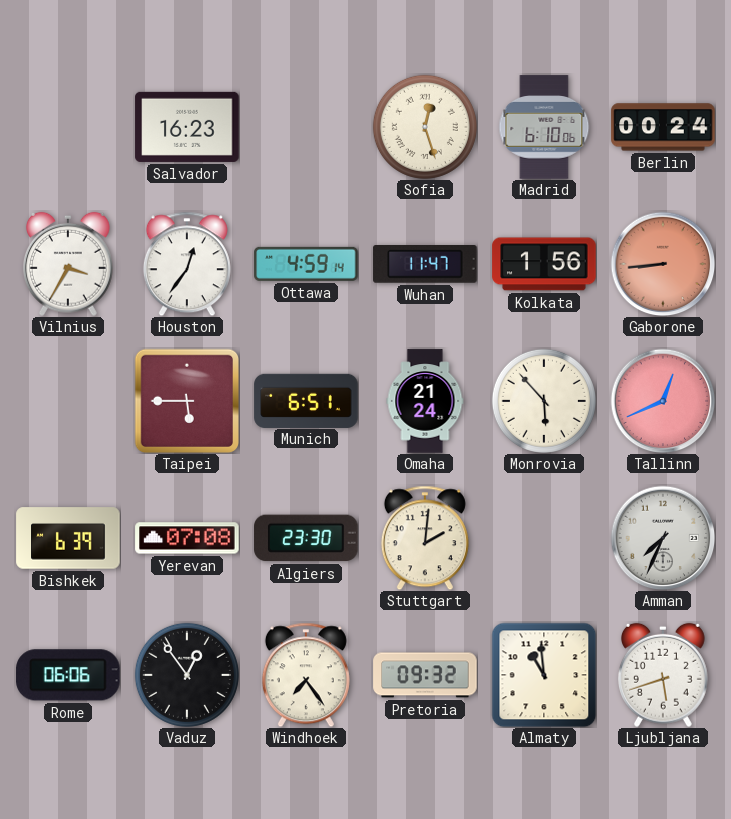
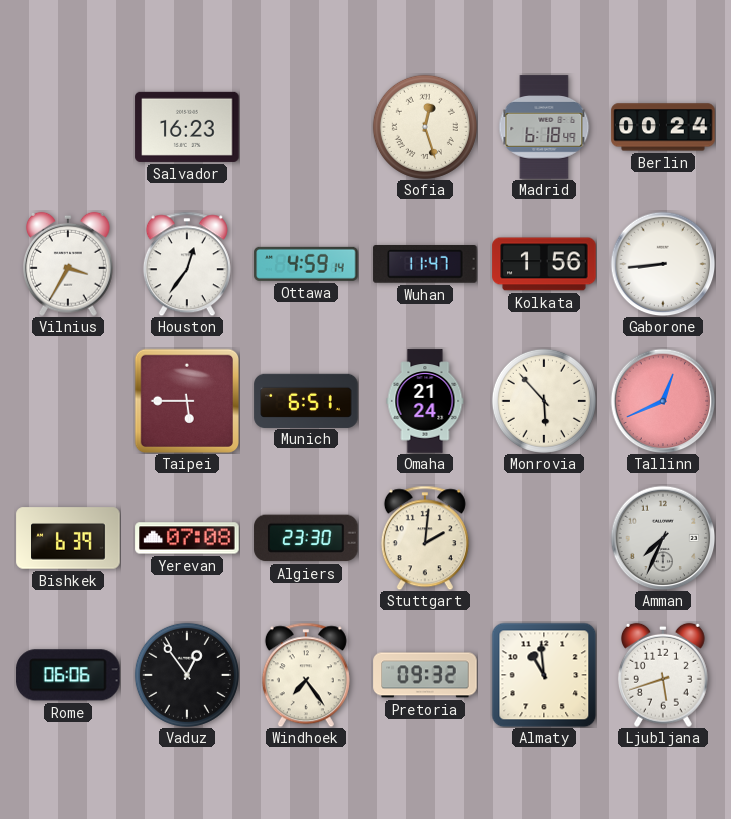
Madrid: 6:10 -> 6:18
Gaborone dial: salmon -> white
